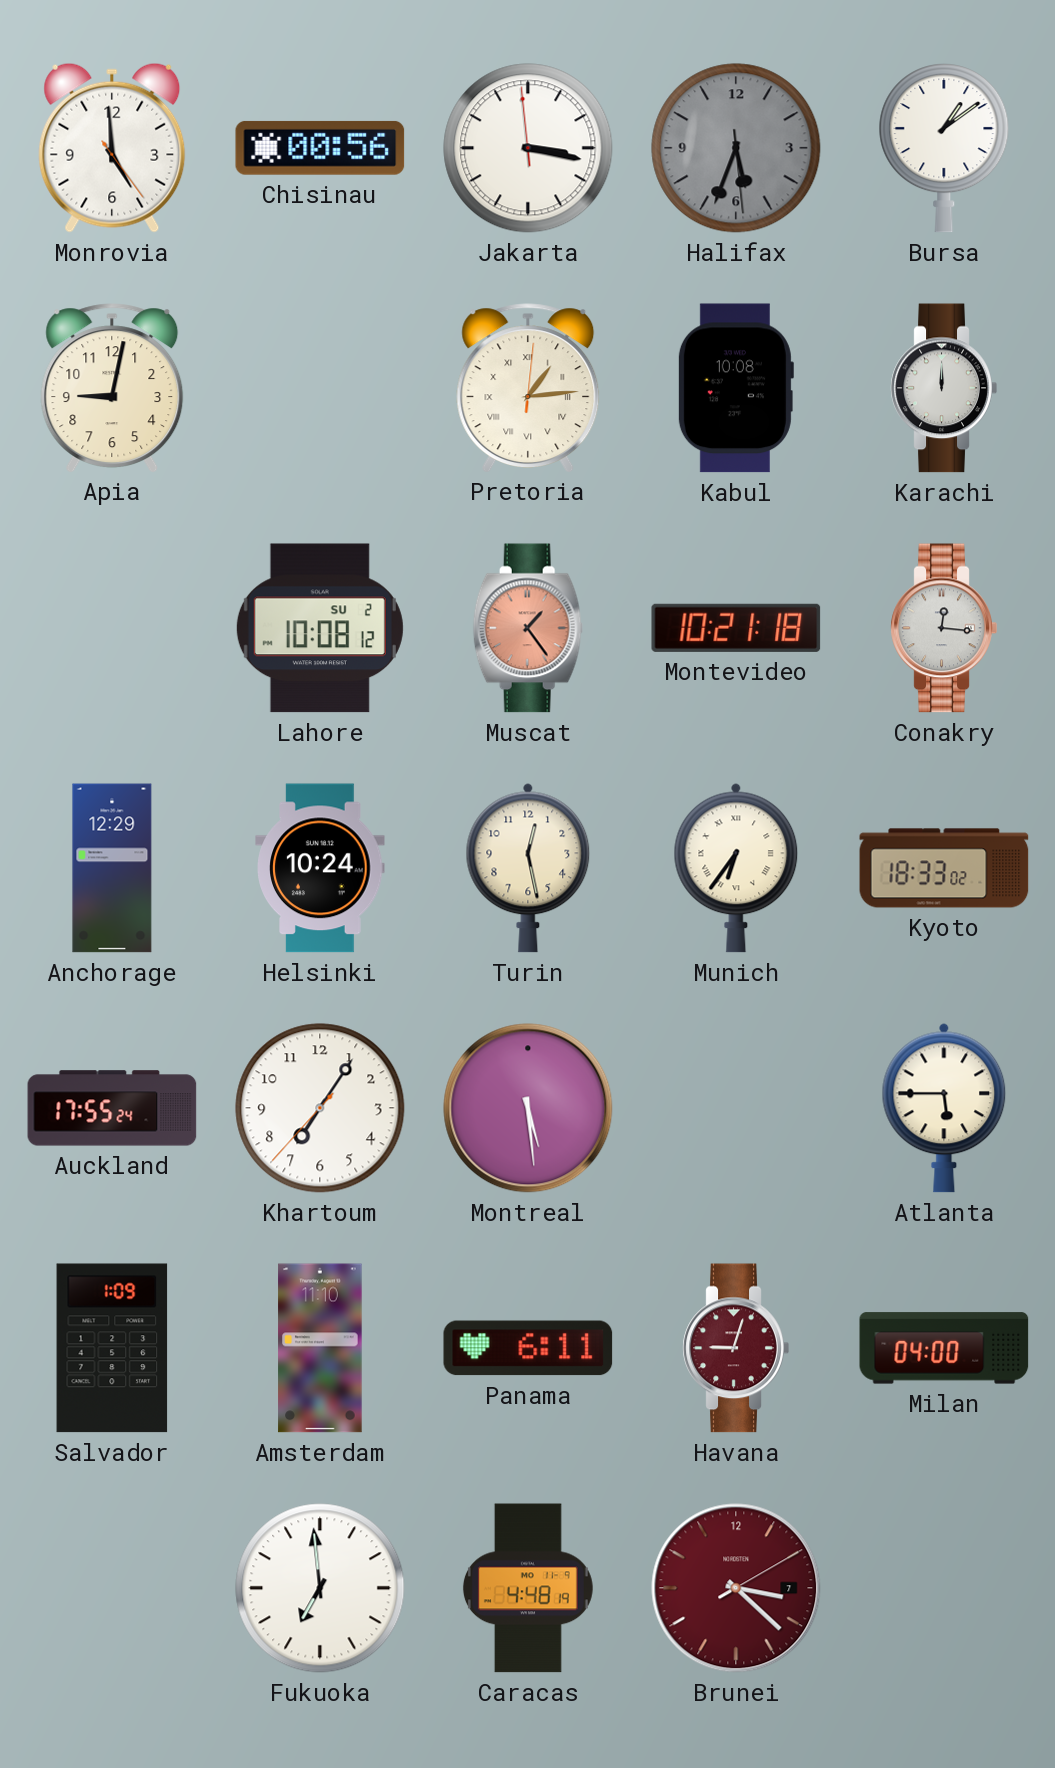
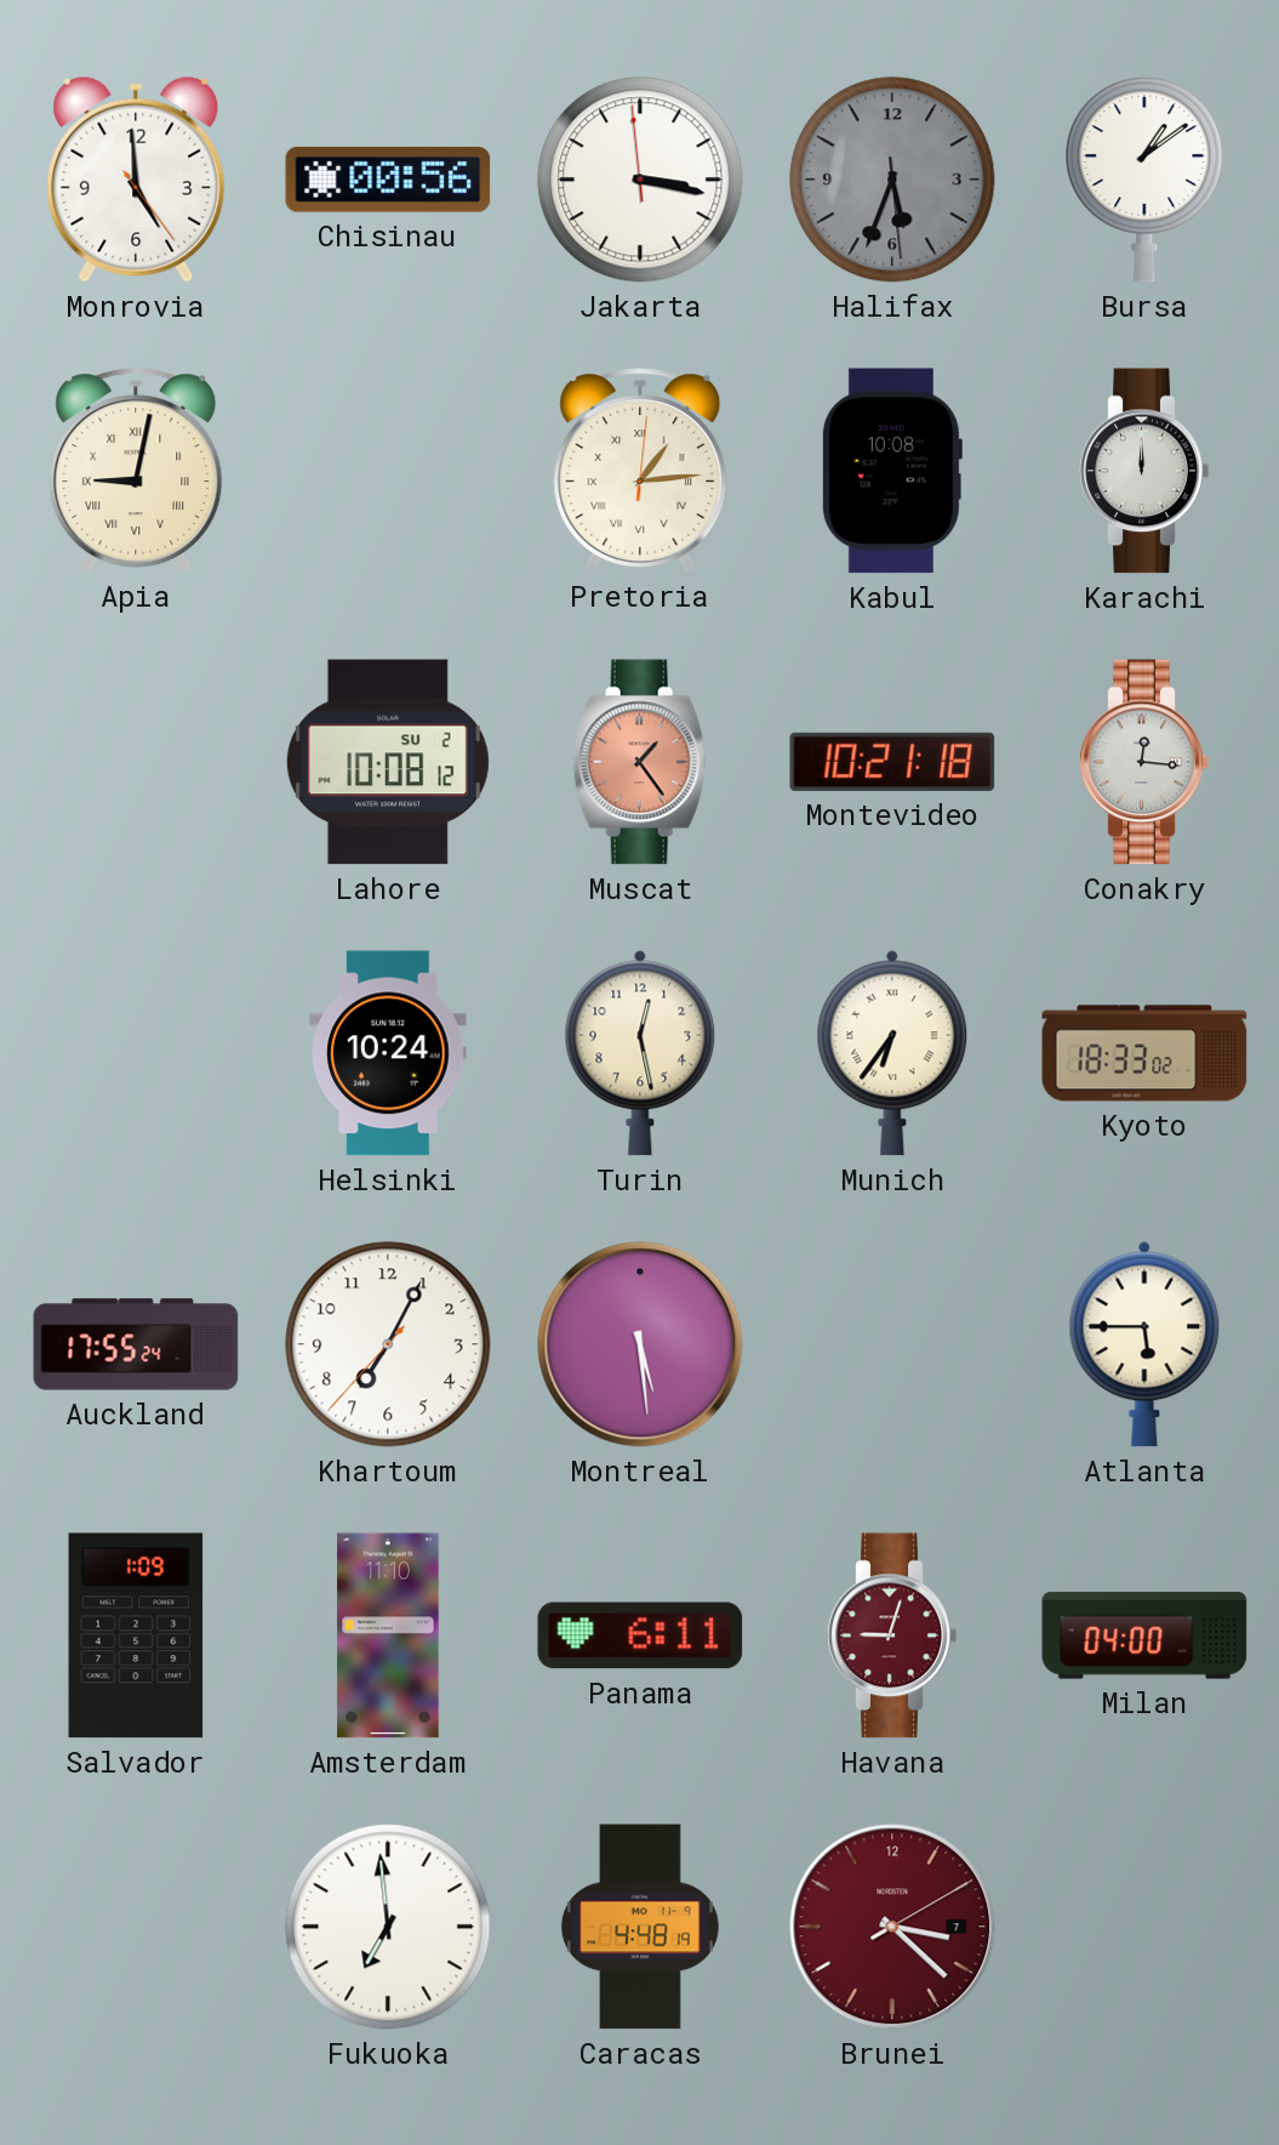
Apia numerals: Arabic -> Roman
Anchorage: 12:29 -> none
Khartoum: 7:05 -> 7:04
